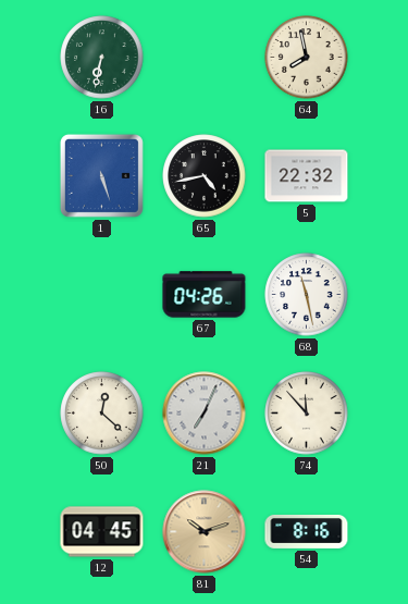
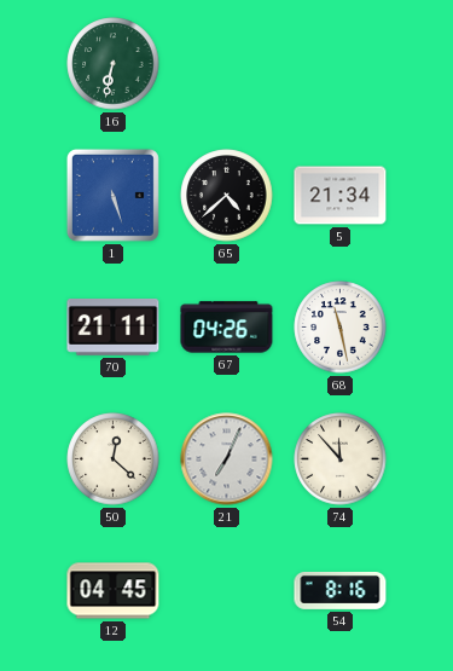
64: 7:58 -> none
65: 4:43 -> 4:38
5: 22:32 -> 21:34
70: none -> 21:11
81: 10:12 -> none
